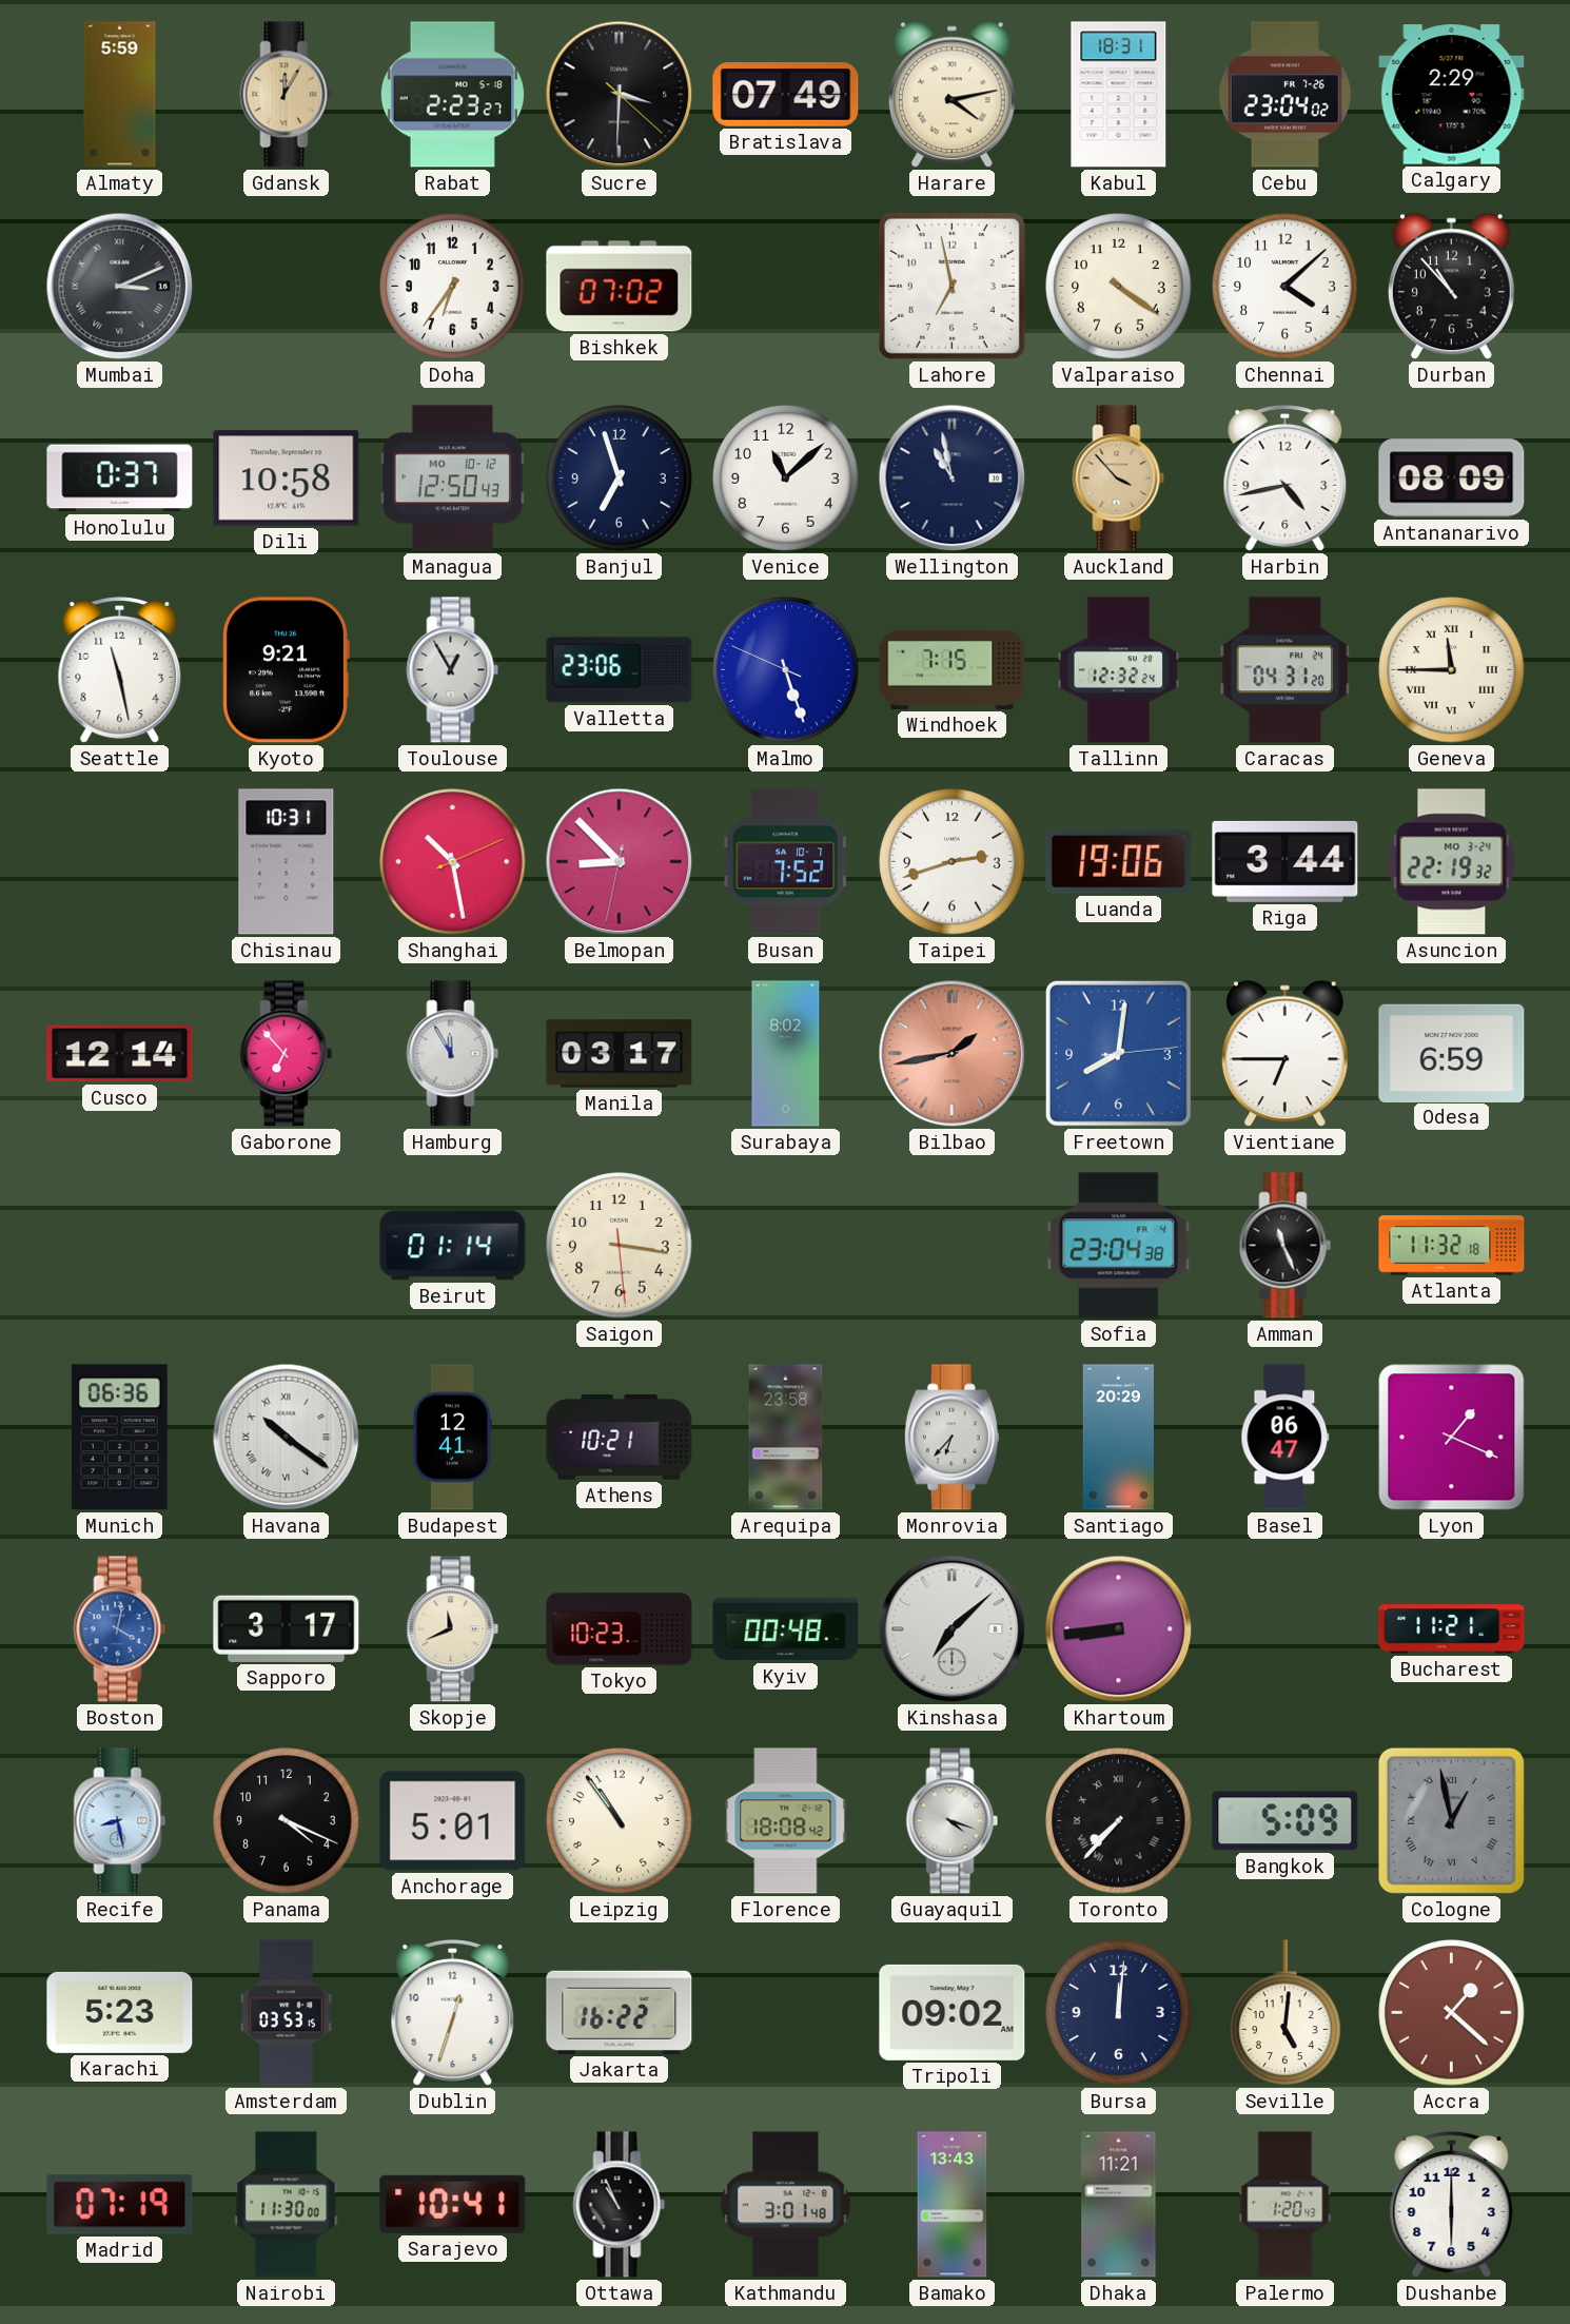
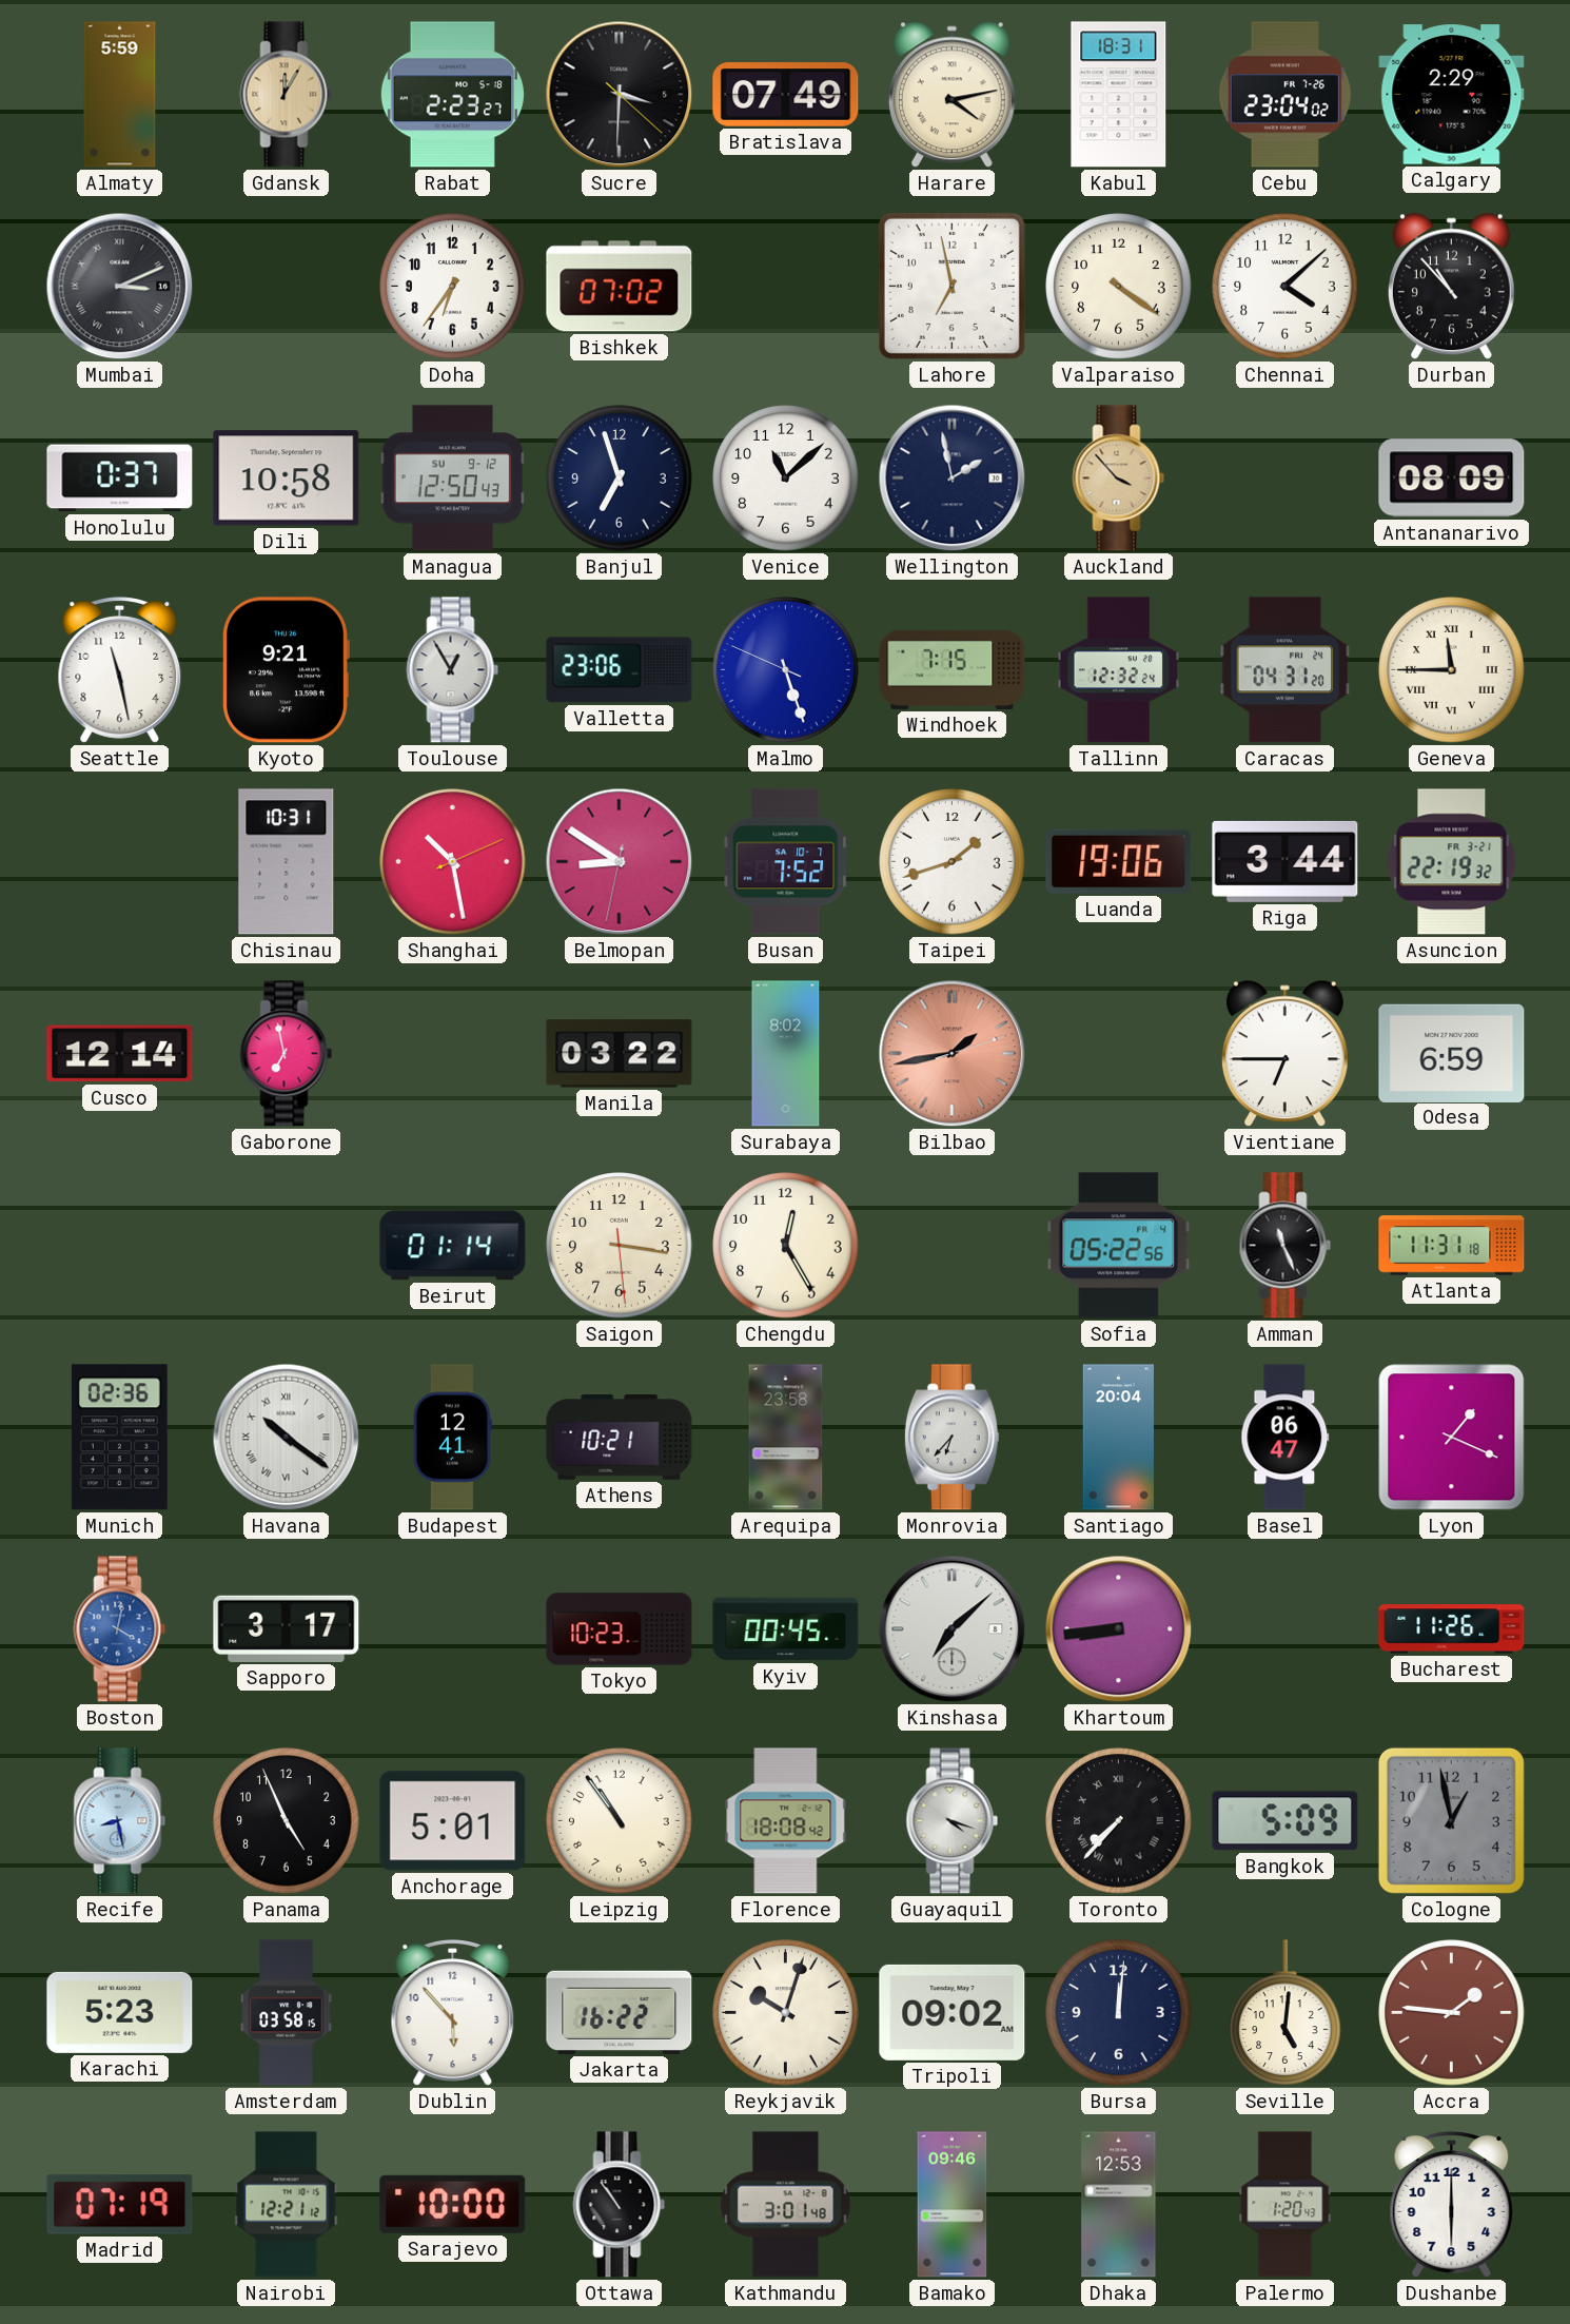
Managua date: MO 10-12 -> SU 9-12
Wellington: 10:58 -> 1:58
Harbin: 4:43 -> none
Belmopan: 8:52 -> 8:50
Taipei: 2:42 -> 1:42
Asuncion date: MO 3-24 -> FR 3-21
Gaborone: 6:53 -> 6:58
Hamburg: 11:55 -> none
Manila: 03:17 -> 03:22
Freetown: 8:01 -> none
Chengdu: none -> 12:25
Sofia: 23:04 -> 05:22
Atlanta: 11:32 -> 11:31
Munich: 06:36 -> 02:36
Santiago: 20:29 -> 20:04
Skopje: 11:41 -> none
Kyiv: 00:48 -> 00:45
Bucharest: 11:21 -> 11:26
Panama: 4:19 -> 4:56
Cologne numerals: Roman -> Arabic
Amsterdam: 03:53 -> 03:58
Dublin: 12:33 -> 5:53
Reykjavik: none -> 10:03
Accra: 1:22 -> 1:46
Nairobi: 11:30 -> 12:21
Sarajevo: 10:41 -> 10:00
Ottawa: 10:56 -> 10:54
Bamako: 13:43 -> 09:46
Dhaka: 11:21 -> 12:53
